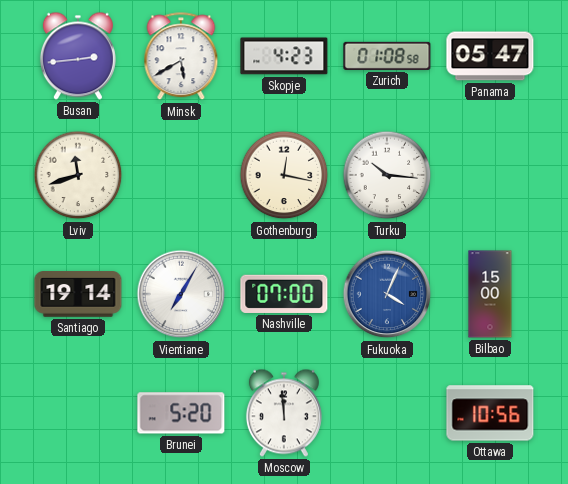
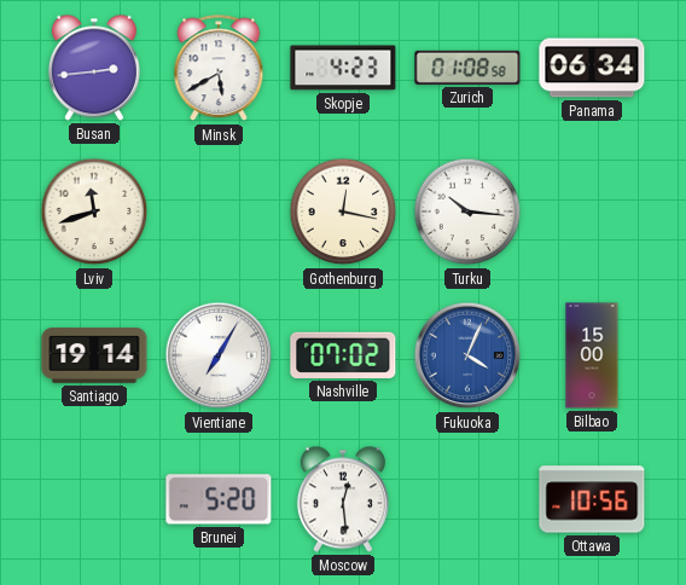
Panama: 05:47 -> 06:34
Nashville: 07:00 -> 07:02
Moscow: 11:59 -> 12:29
